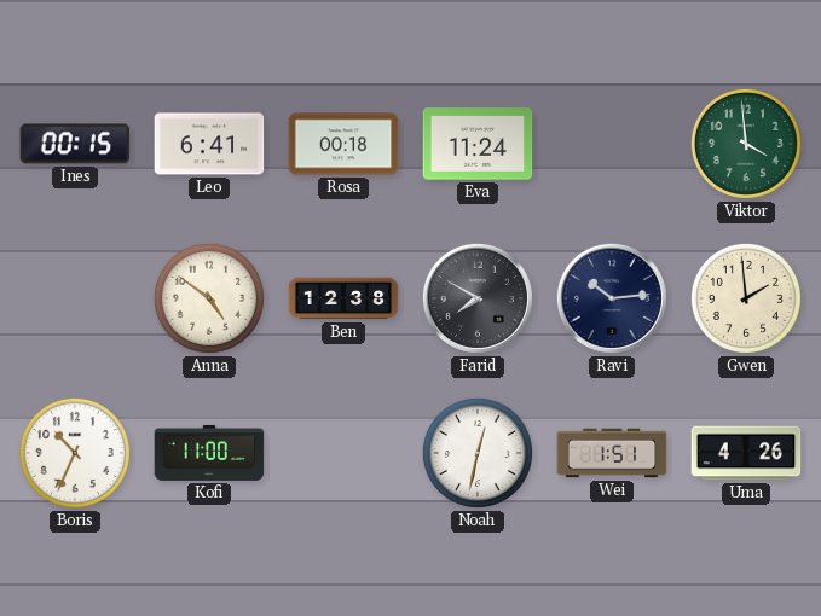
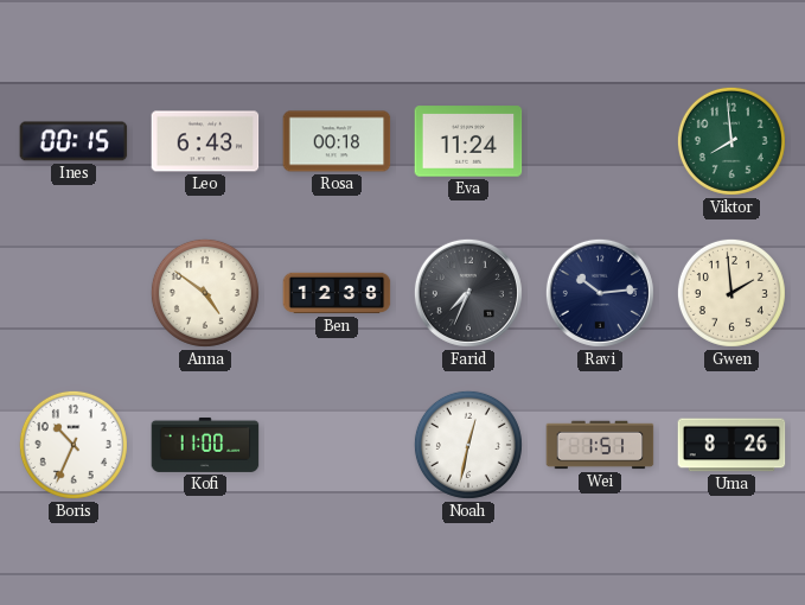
Leo: 6:41 -> 6:43
Viktor: 3:59 -> 7:59
Farid: 7:50 -> 7:34
Uma: 4:26 -> 8:26
